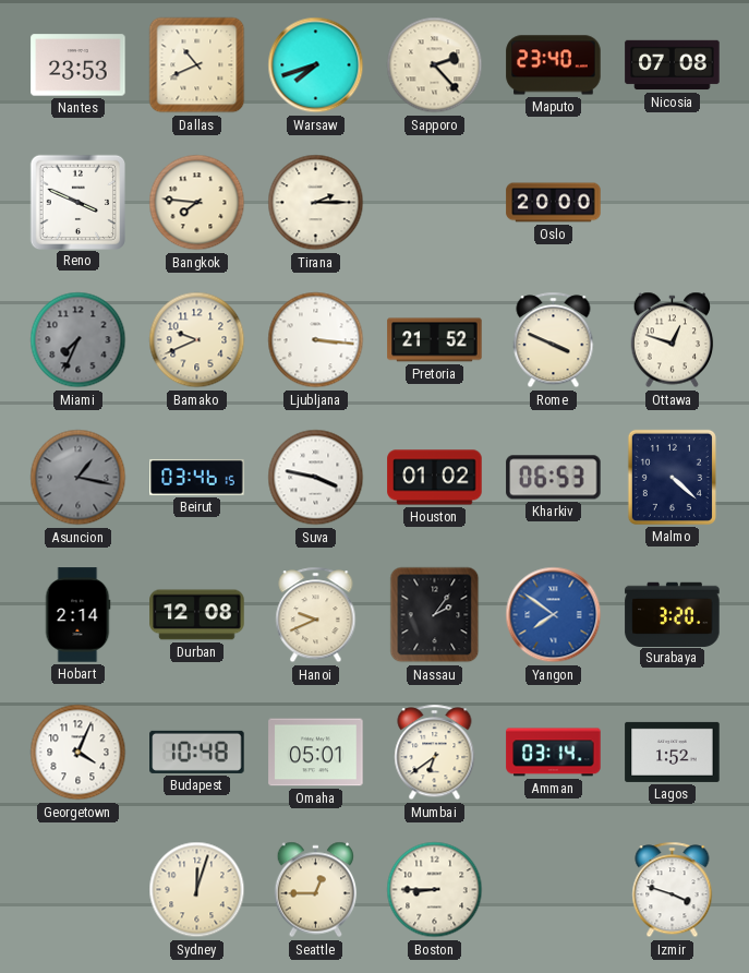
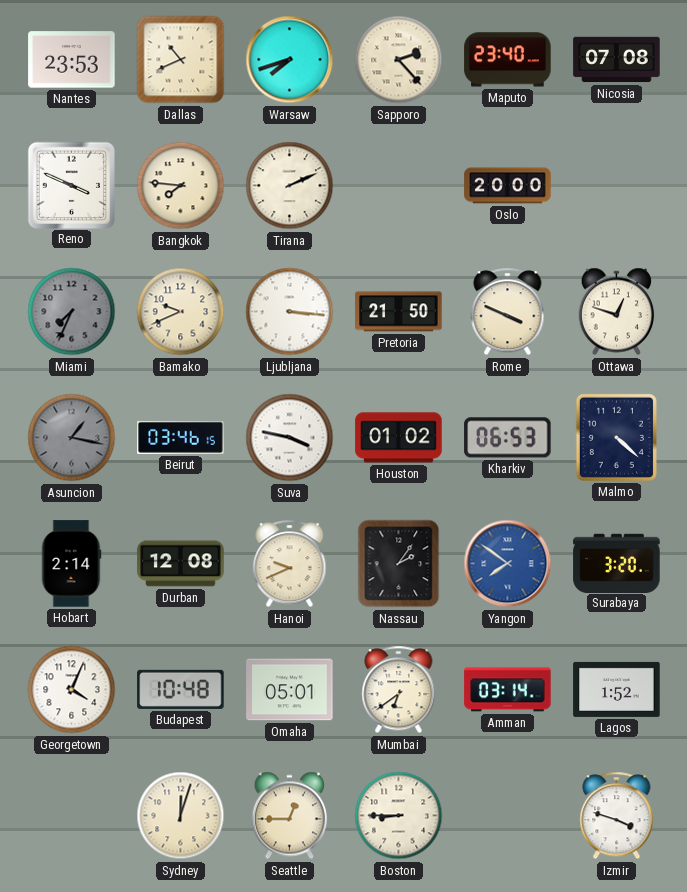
Tirana: 2:15 -> 2:11
Pretoria: 21:52 -> 21:50
